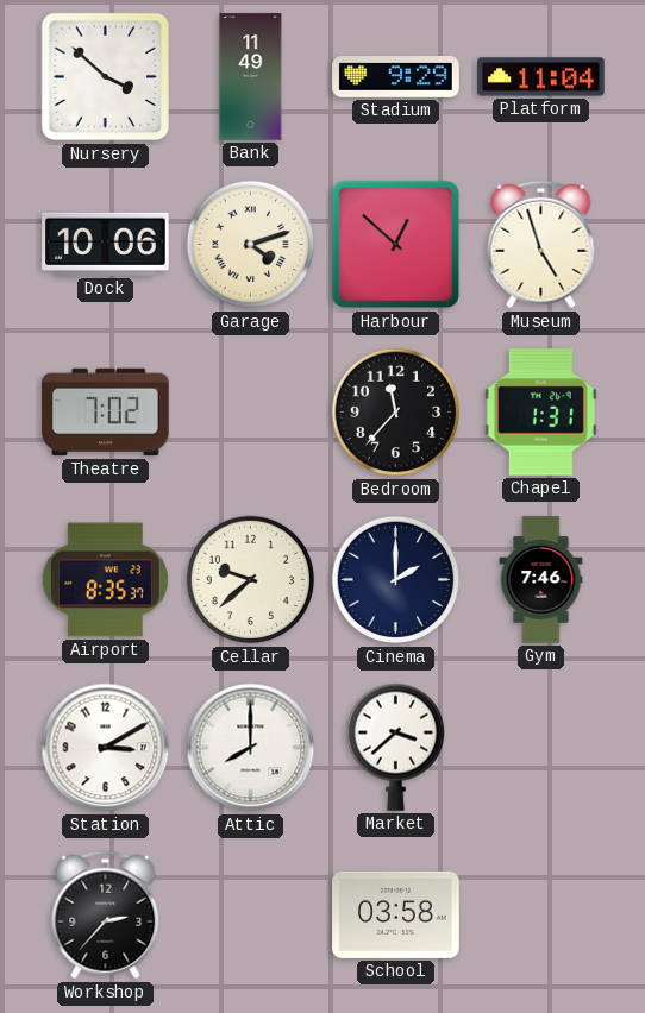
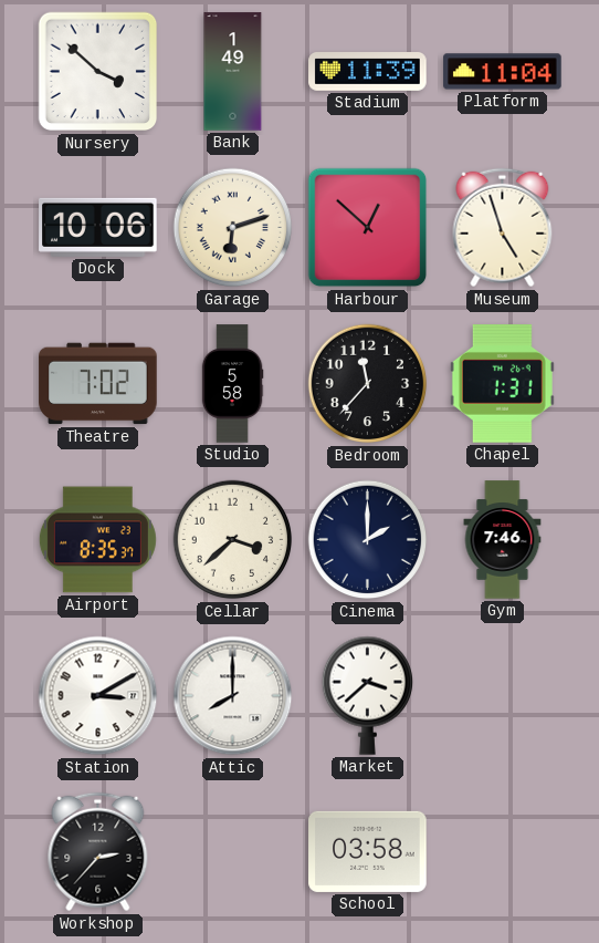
Bank: 11:49 -> 1:49
Stadium: 9:29 -> 11:39
Garage: 4:12 -> 6:12
Studio: none -> 5:58
Cellar: 9:38 -> 3:38
